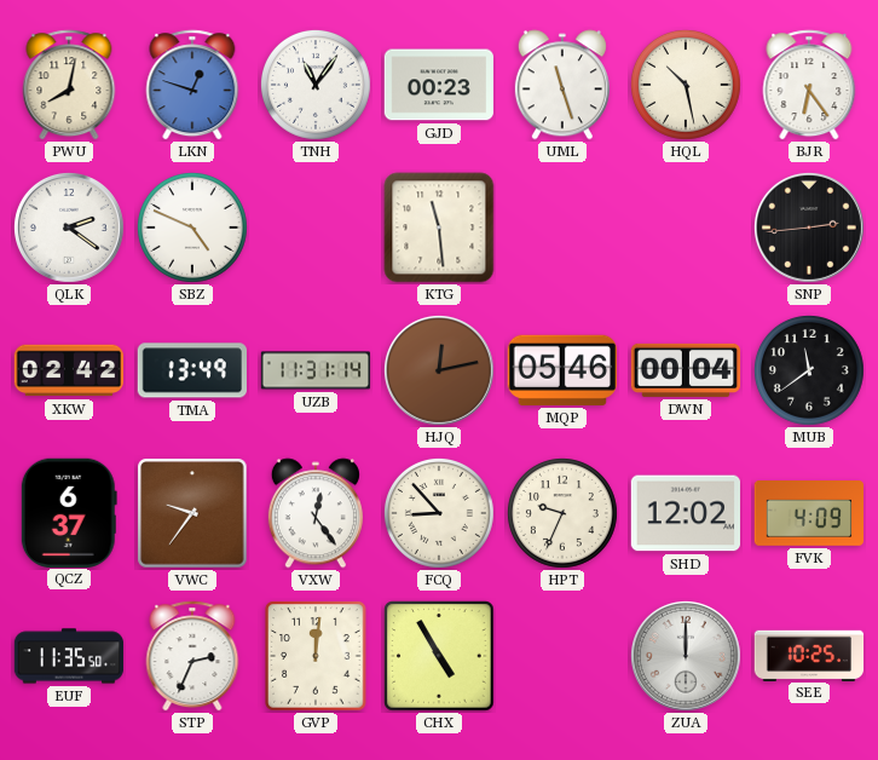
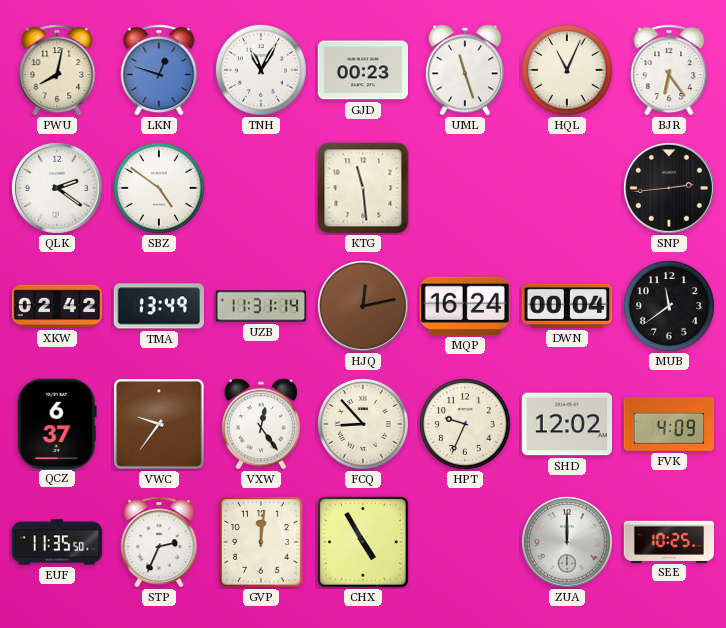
TNH: 11:06 -> 11:05
HQL: 10:28 -> 11:04
SBZ: 4:49 -> 4:51
MQP: 05:46 -> 16:24
